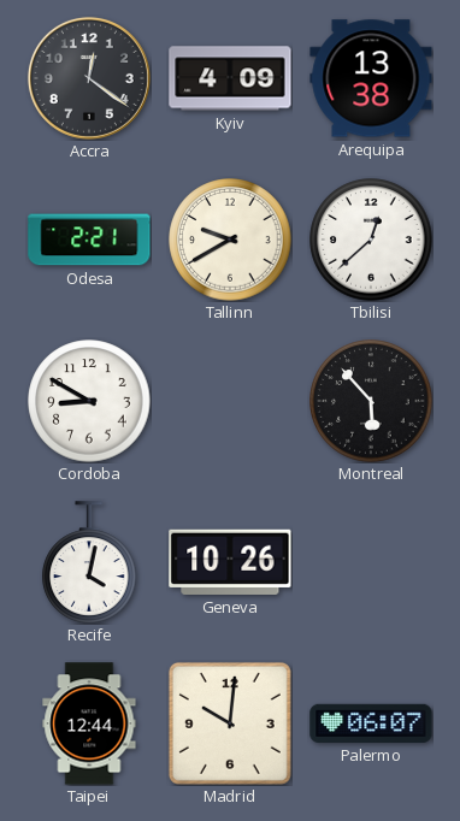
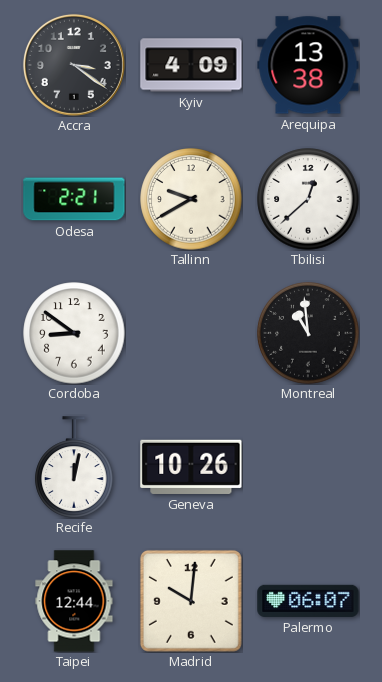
Accra: 12:21 -> 3:21
Cordoba: 8:50 -> 8:51
Montreal: 5:53 -> 10:59
Recife: 4:02 -> 12:02
